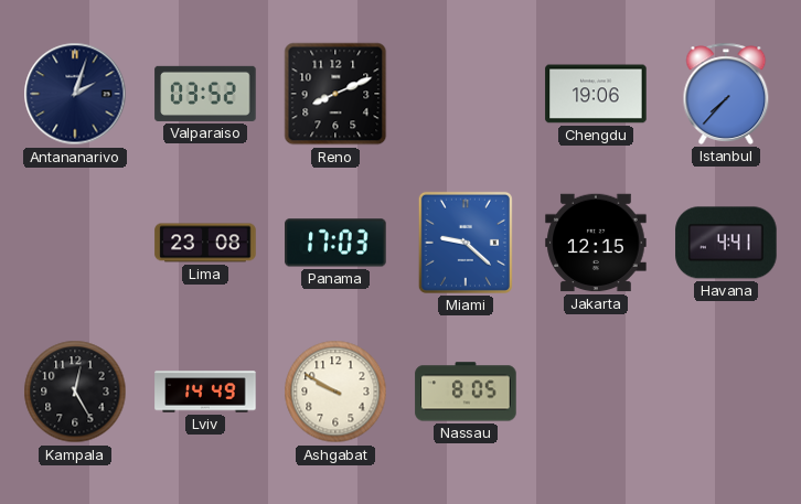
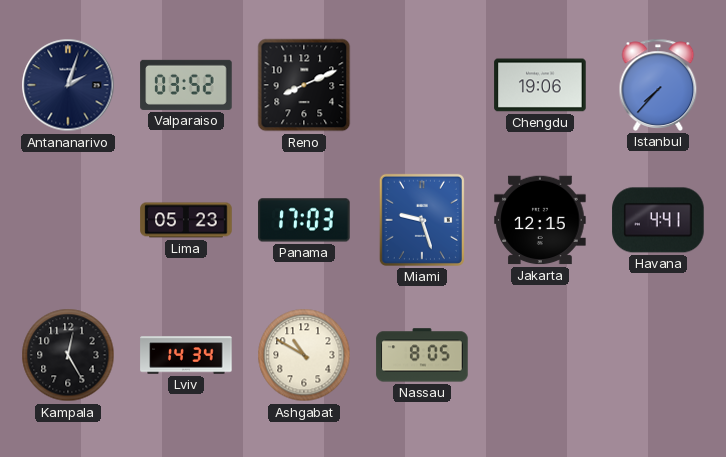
Lima: 23:08 -> 05:23
Miami: 9:22 -> 9:27
Lviv: 14:49 -> 14:34
Ashgabat: 9:50 -> 10:50
